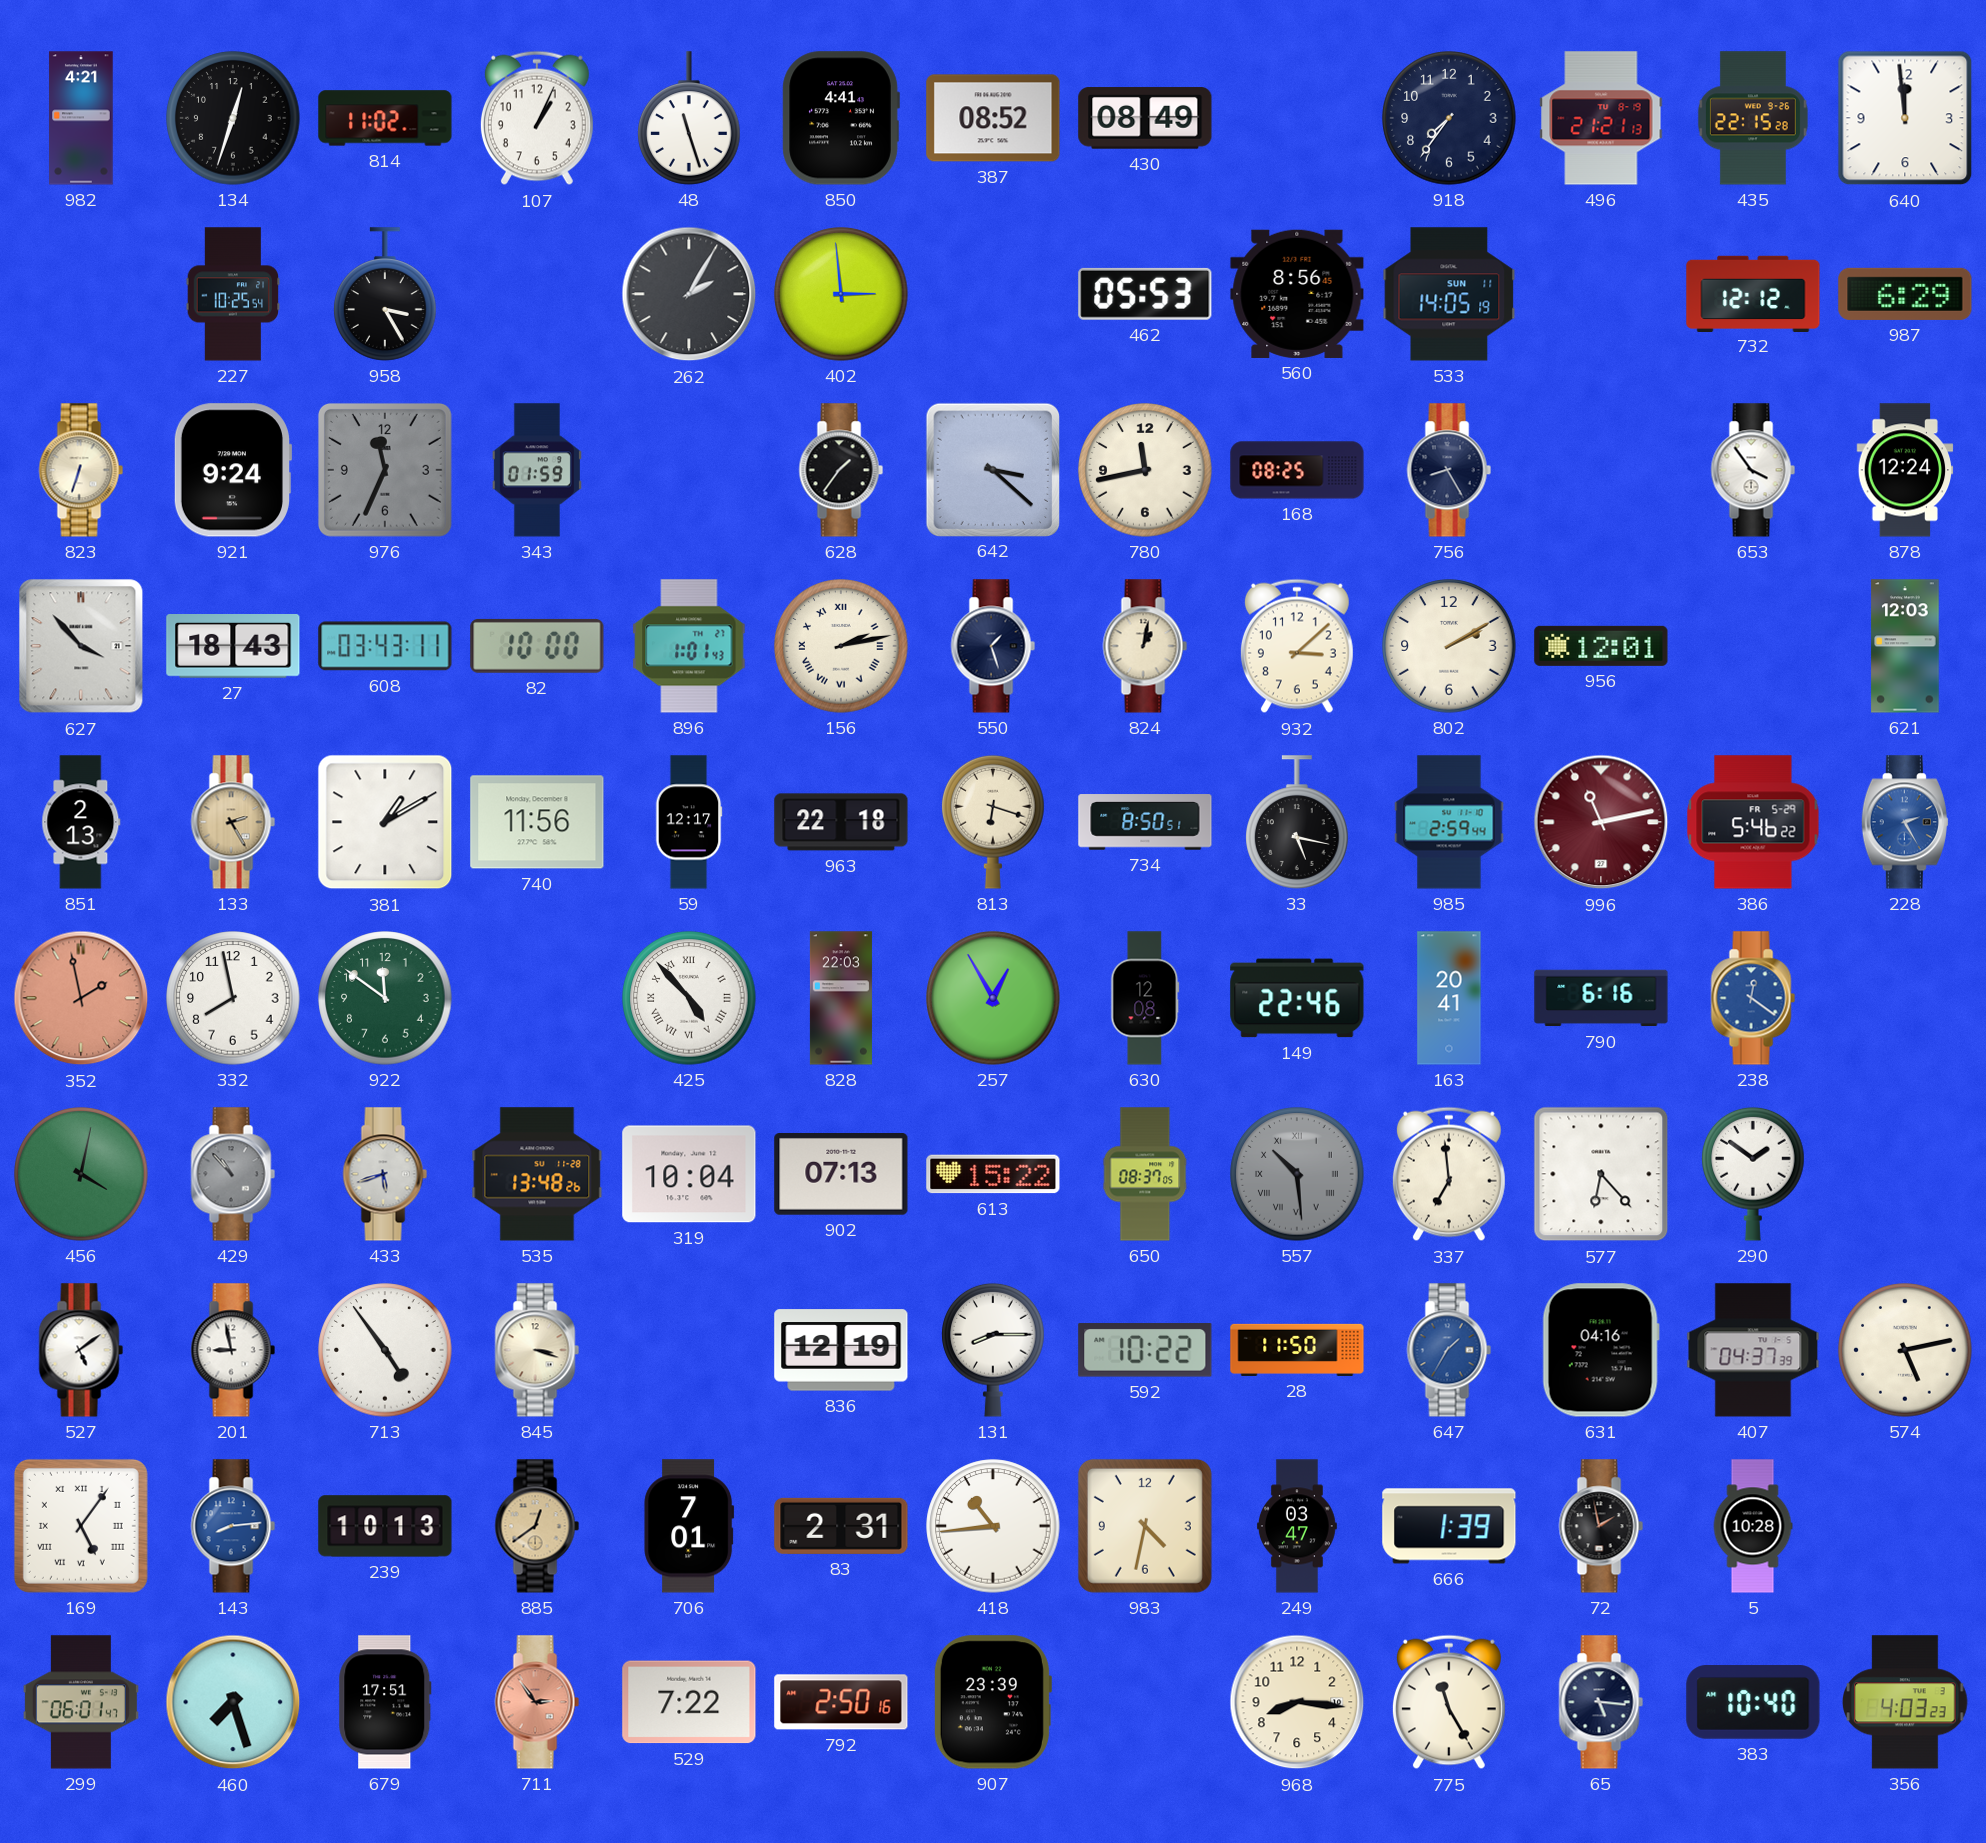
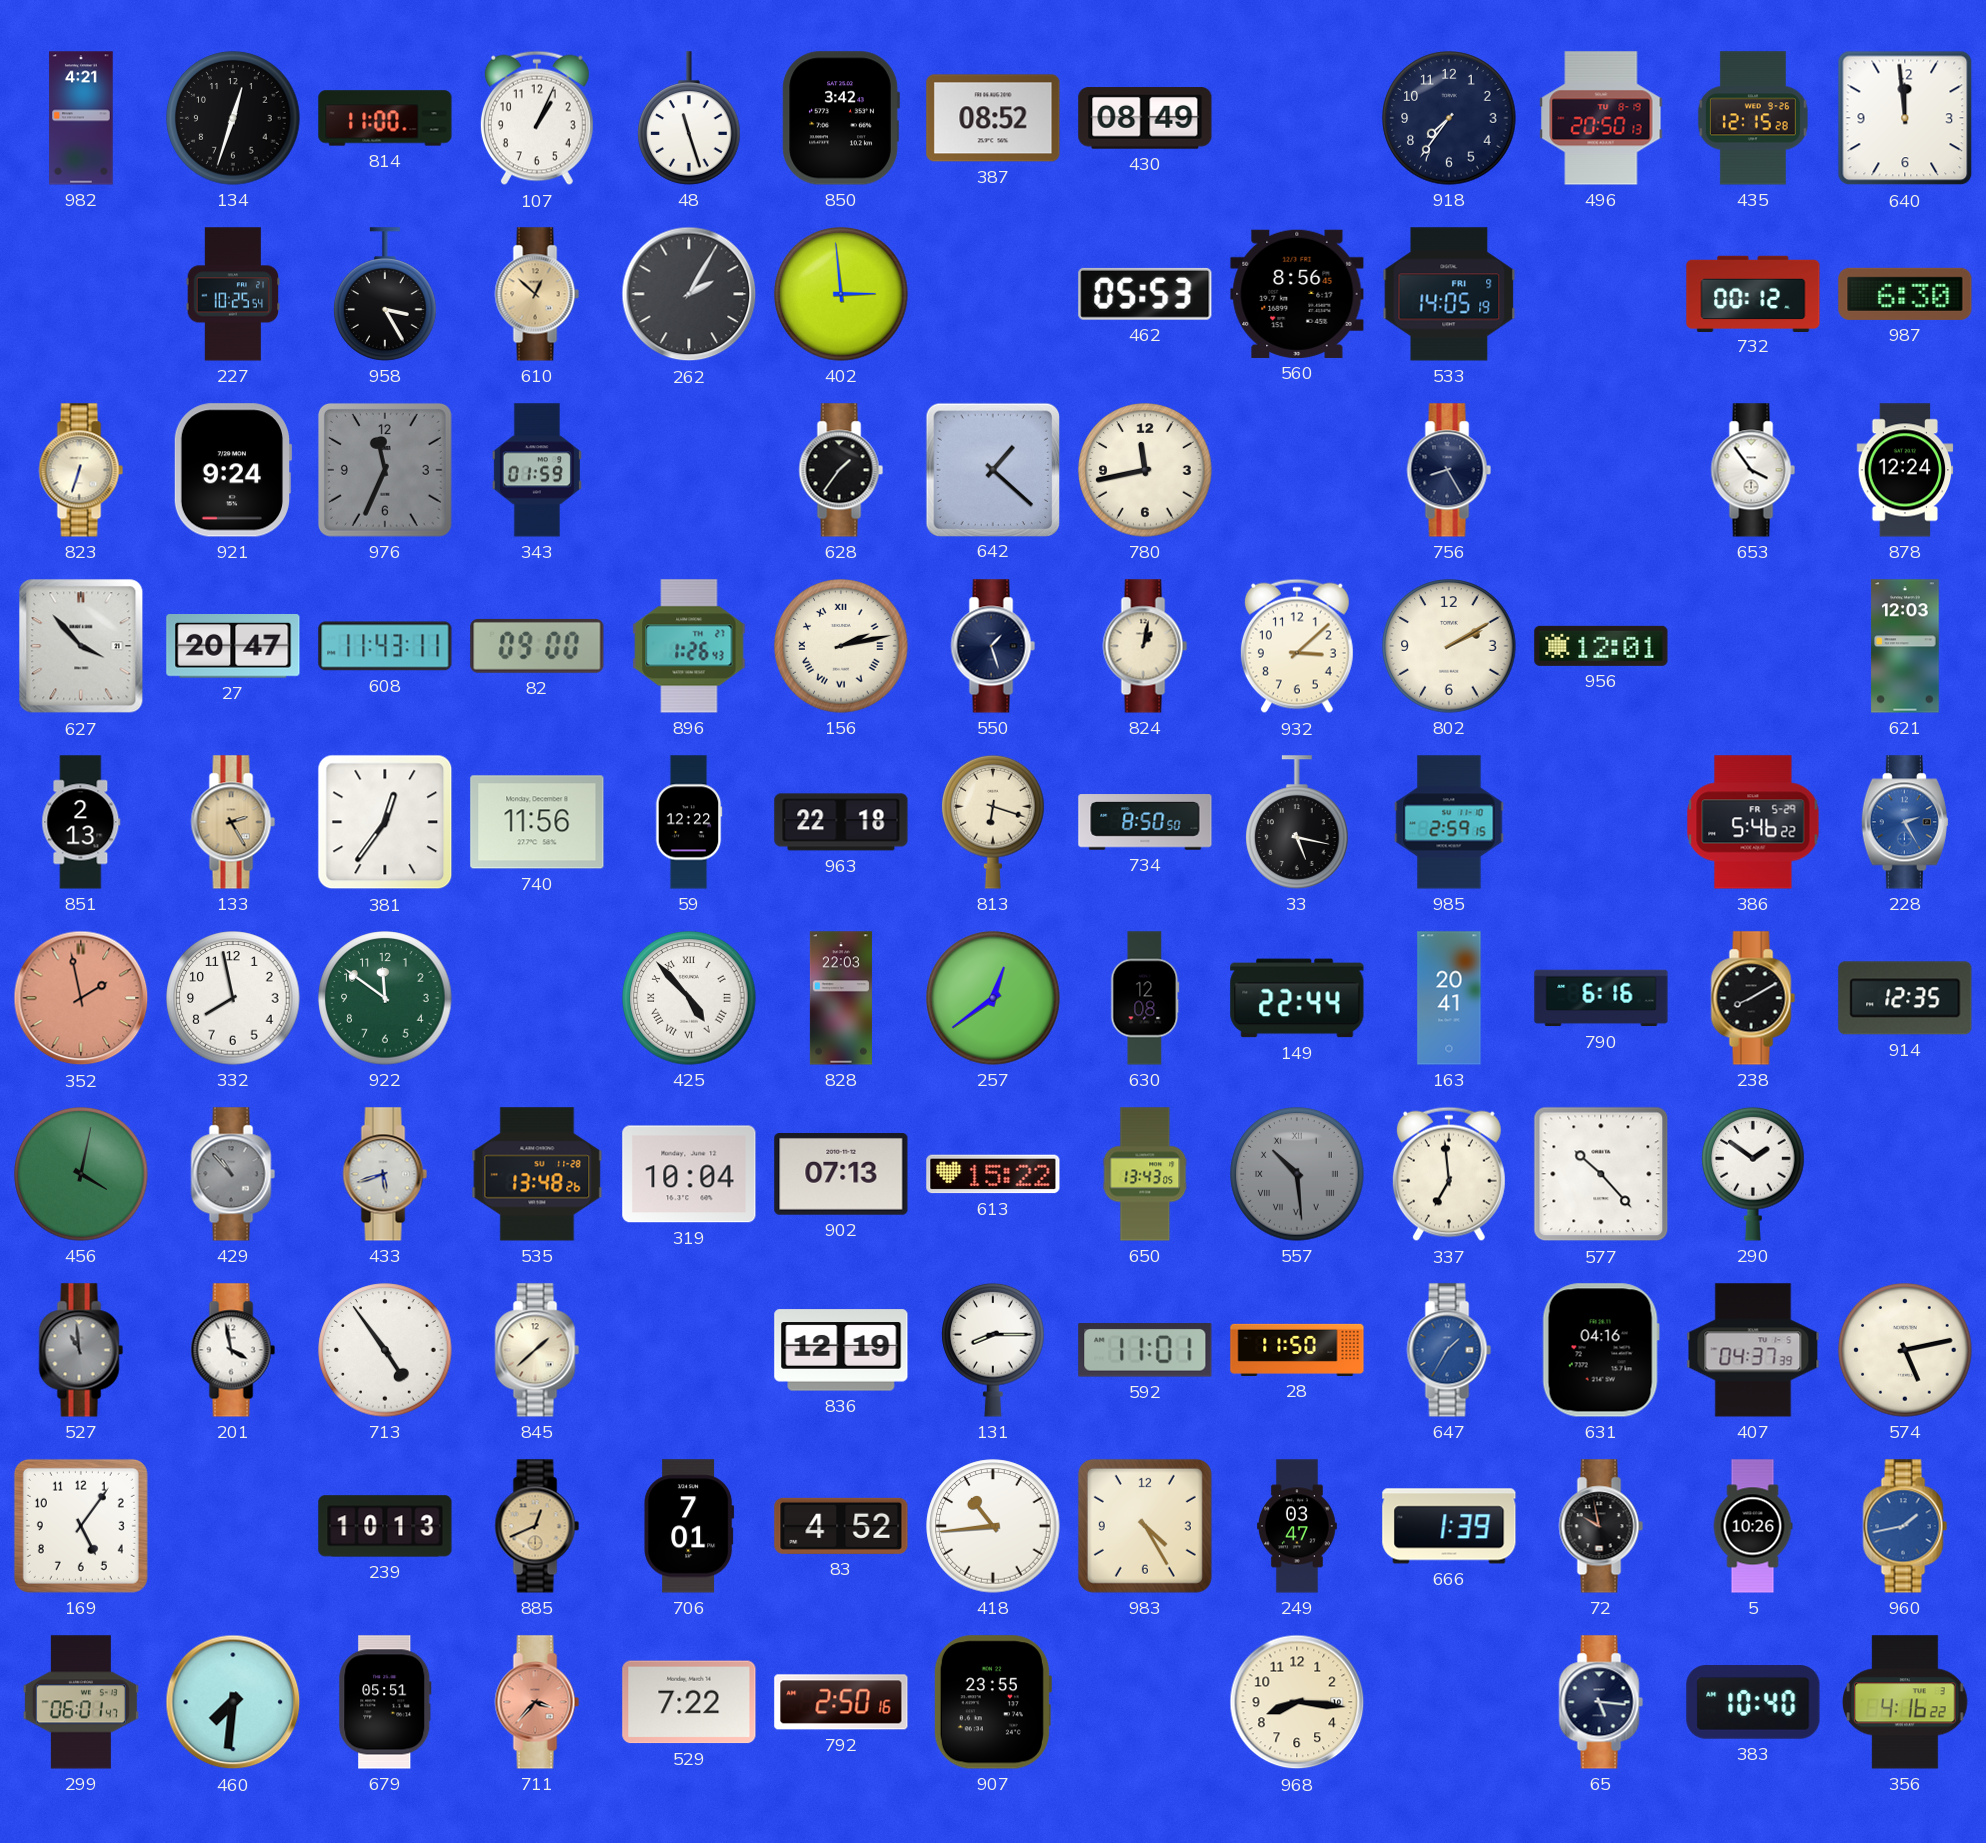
814: 11:02 -> 11:00
850: 4:41 -> 3:42
496: 21:21 -> 20:50
435: 22:15 -> 12:15
610: none -> 12:52
533 date: SUN 11 -> FRI 9
732: 12:12 -> 00:12
987: 6:29 -> 6:30
642: 3:22 -> 1:22
168: 08:25 -> none
27: 18:43 -> 20:47
608: 03:43 -> 11:43
82: 10:00 -> 09:00
896: 1:01 -> 1:26
381: 1:10 -> 12:36
59: 12:17 -> 12:22
734: 8:50:51 -> 8:50:50
985: 2:59:44 -> 2:59:15
996: 11:13 -> none
257: 12:55 -> 12:39
149: 22:46 -> 22:44
238: 12:21 -> 8:10
238 dial: blue -> black
914: none -> 12:35
650: 08:37 -> 13:43
577: 6:23 -> 10:23
527: 5:09 -> 10:59
527 dial: white -> grey
201: 8:58 -> 3:58
845: 3:18 -> 1:38
592: 10:22 -> 11:01
169 numerals: Roman -> Arabic
143: 8:14 -> none
885: 12:39 -> 12:41
83: 2:31 -> 4:52
983: 4:32 -> 4:25
72: 1:58 -> 9:58
5: 10:28 -> 10:26
960: none -> 1:43
460: 7:27 -> 7:31
679: 17:51 -> 05:51
711: 2:54 -> 3:37
907: 23:39 -> 23:55
775: 11:25 -> none
356: 4:03 -> 4:16
